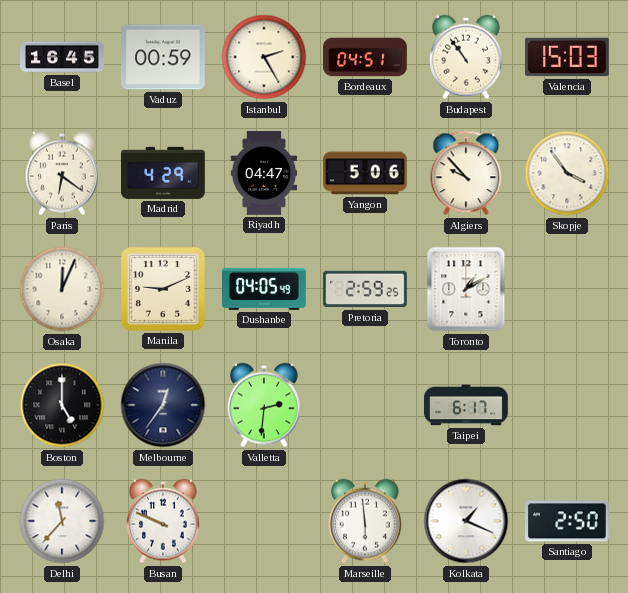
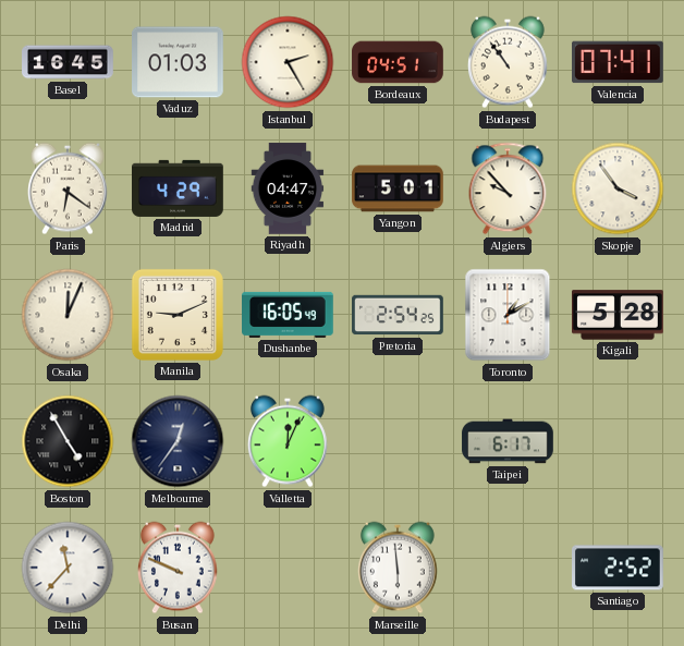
Vaduz: 00:59 -> 01:03
Valencia: 15:03 -> 07:41
Yangon: 5:06 -> 5:01
Dushanbe: 04:05 -> 16:05
Pretoria: 2:59 -> 2:54
Kigali: none -> 5:28
Boston: 5:00 -> 4:55
Valletta: 2:31 -> 12:04
Kolkata: 1:19 -> none
Santiago: 2:50 -> 2:52
